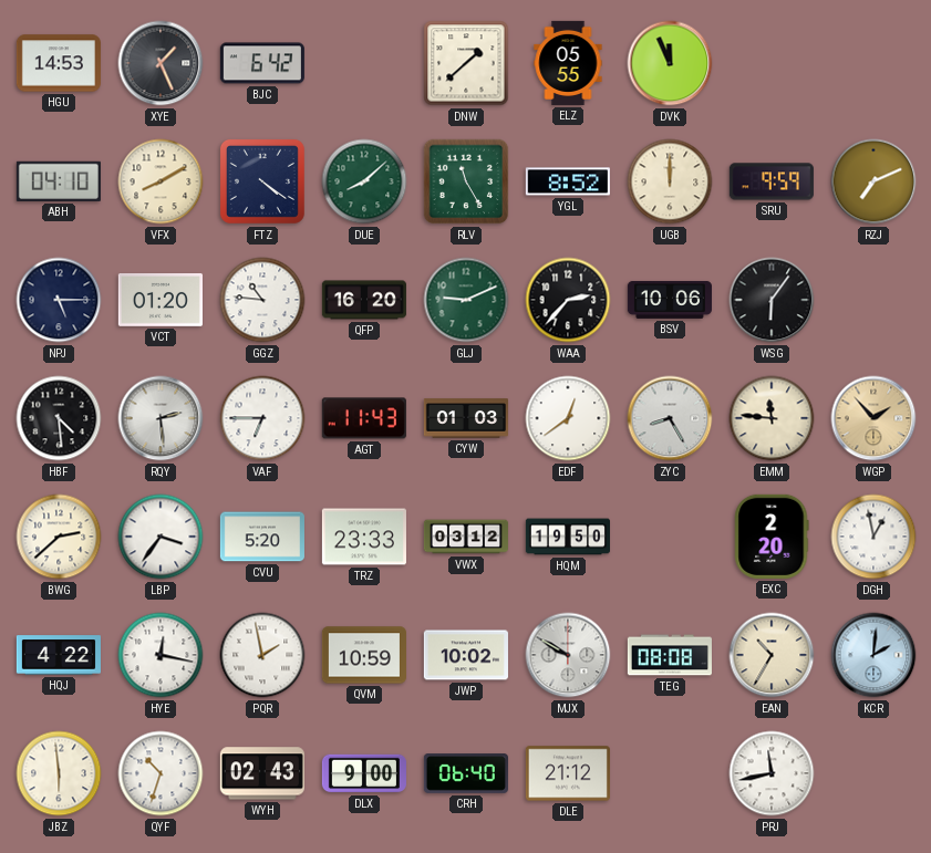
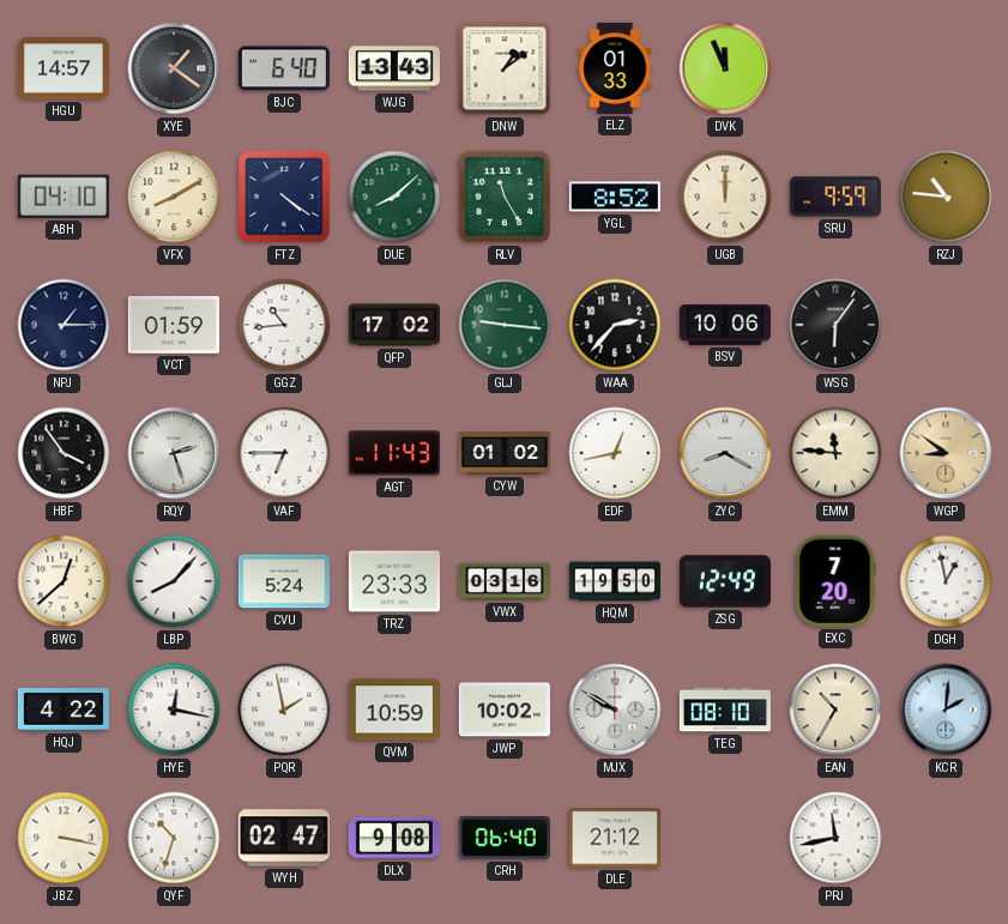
HGU: 14:53 -> 14:57
XYE: 1:26 -> 1:21
BJC: 6:42 -> 6:40
WJG: none -> 13:43
DNW: 1:38 -> 1:09
ELZ: 05:55 -> 01:33
RZJ: 7:11 -> 10:46
NPJ: 5:15 -> 1:15
VCT: 01:20 -> 01:59
GGZ: 10:46 -> 10:44
QFP: 16:20 -> 17:02
GLJ: 9:11 -> 9:16
HBF: 4:29 -> 3:54
RQY: 2:29 -> 2:27
CYW: 01:03 -> 01:02
EDF: 12:39 -> 12:43
ZYC: 8:25 -> 8:20
WGP: 1:53 -> 8:51
BWG: 2:38 -> 12:38
LBP: 3:36 -> 8:07
CVU: 5:20 -> 5:24
VWX: 03:12 -> 03:16
ZSG: none -> 12:49
EXC: 2:20 -> 7:20
TEG: 08:08 -> 08:10
JBZ: 5:59 -> 3:17
WYH: 02:43 -> 02:47
DLX: 9:00 -> 9:08
